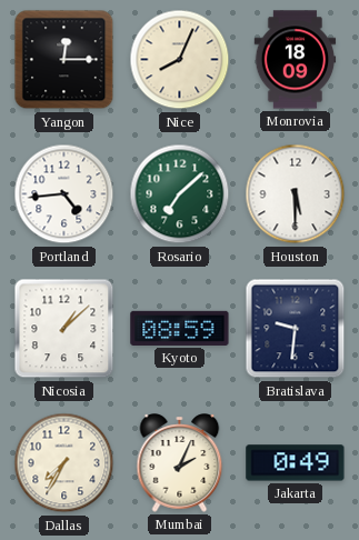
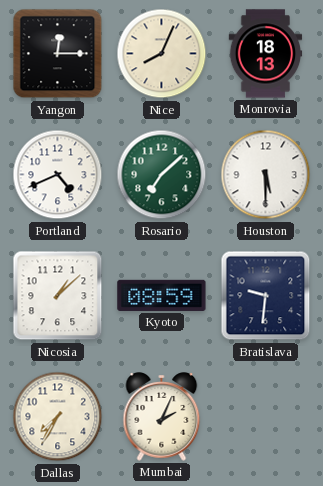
Monrovia: 18:09 -> 18:13
Portland: 4:44 -> 4:41
Jakarta: 0:49 -> none
